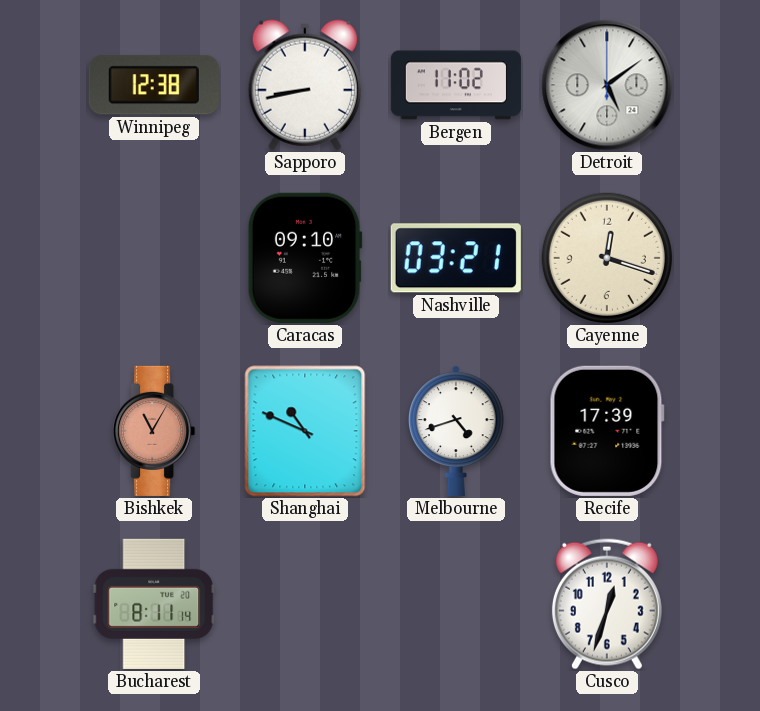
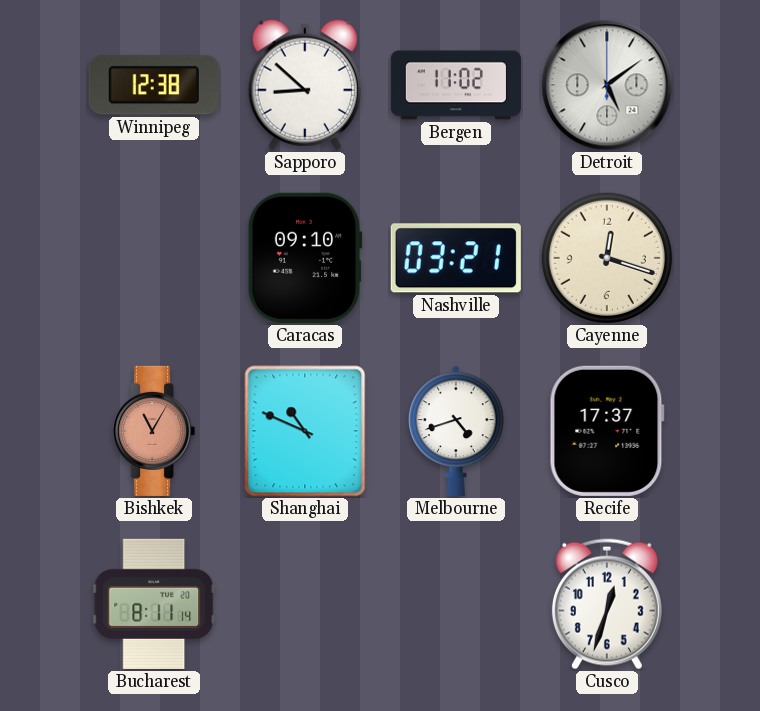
Sapporo: 8:43 -> 8:52
Recife: 17:39 -> 17:37
